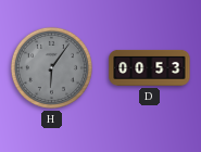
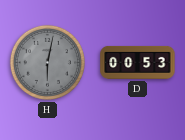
H: 6:06 -> 6:02
